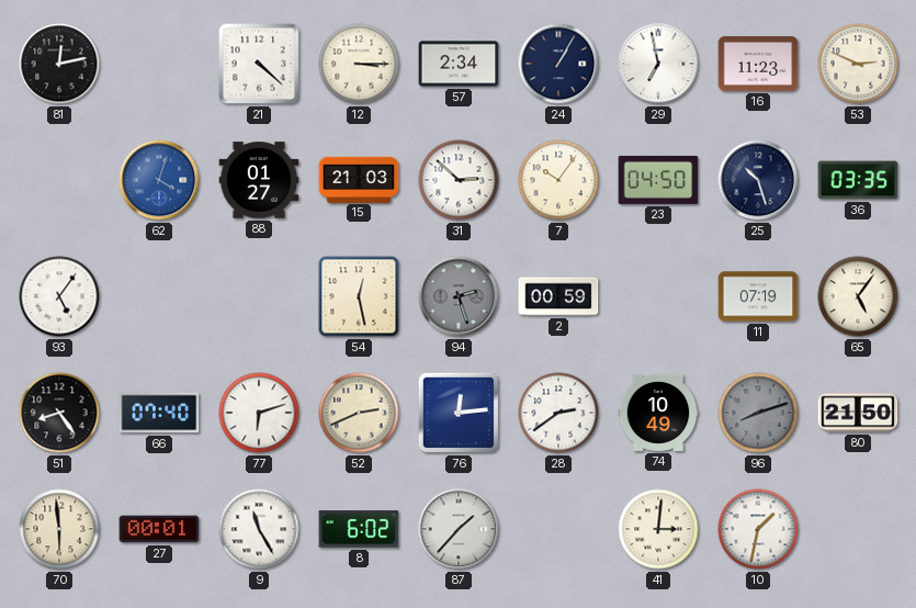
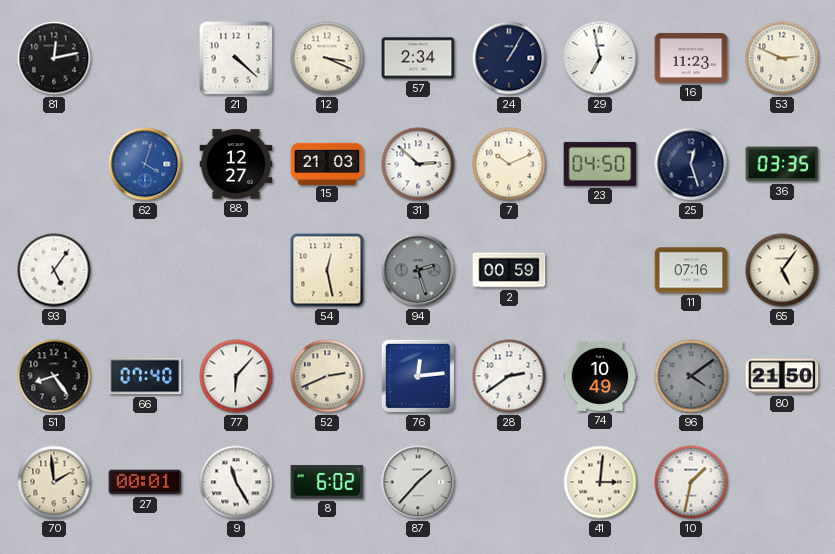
12: 3:15 -> 3:19
88: 01:27 -> 12:27
7: 10:06 -> 10:11
25: 10:27 -> 12:27
11: 07:19 -> 07:16
77: 6:12 -> 6:07
96: 8:12 -> 4:09
70: 5:59 -> 1:59
